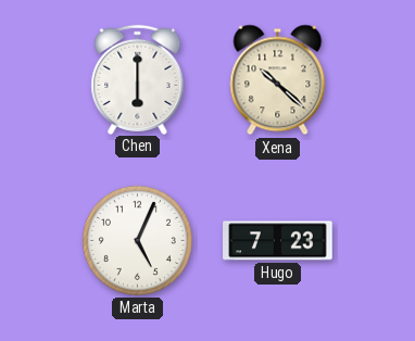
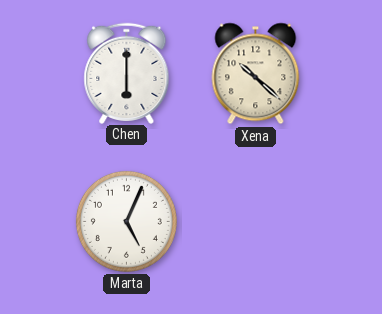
Hugo: 7:23 -> none
